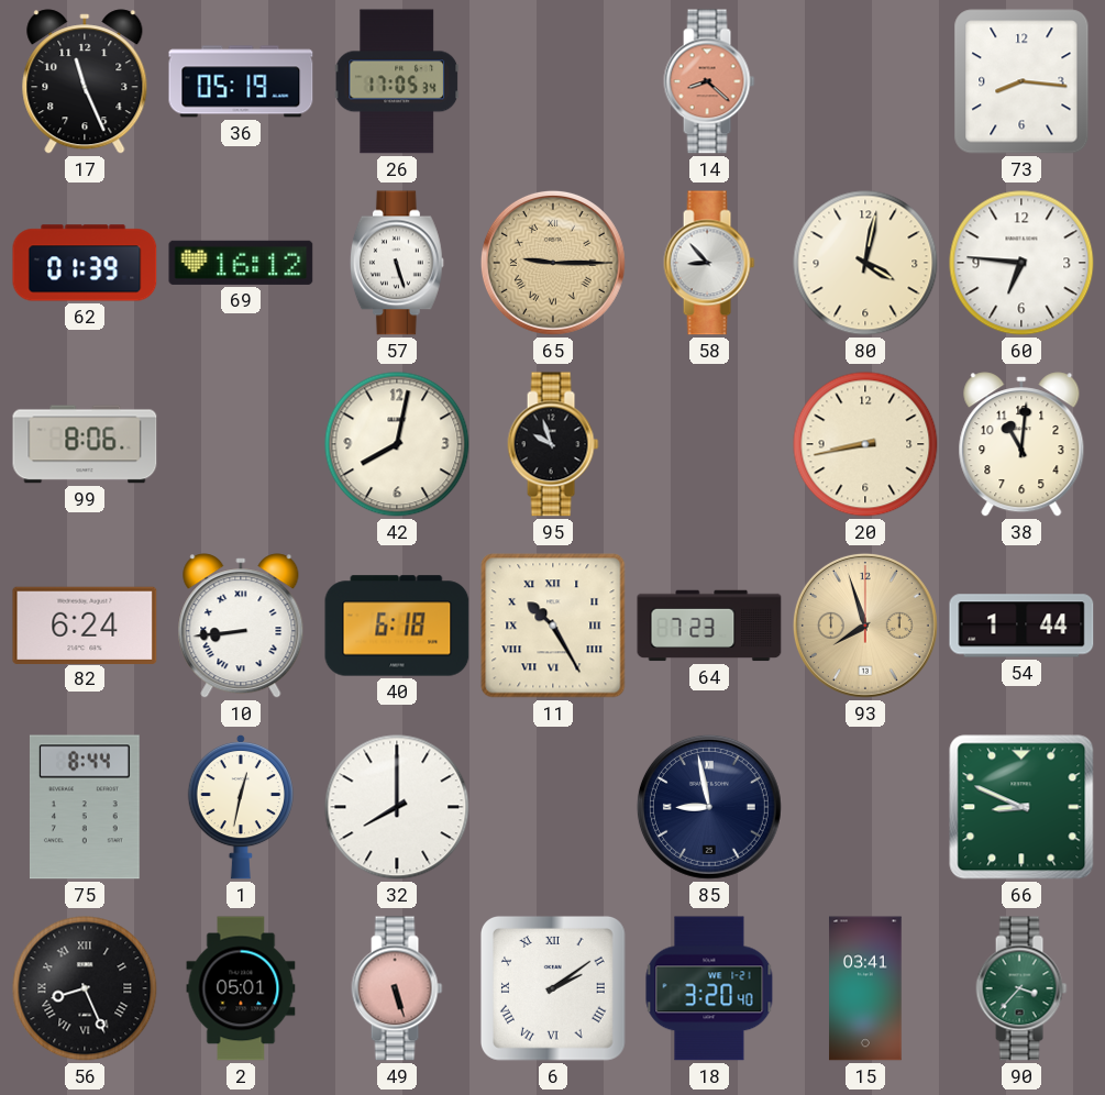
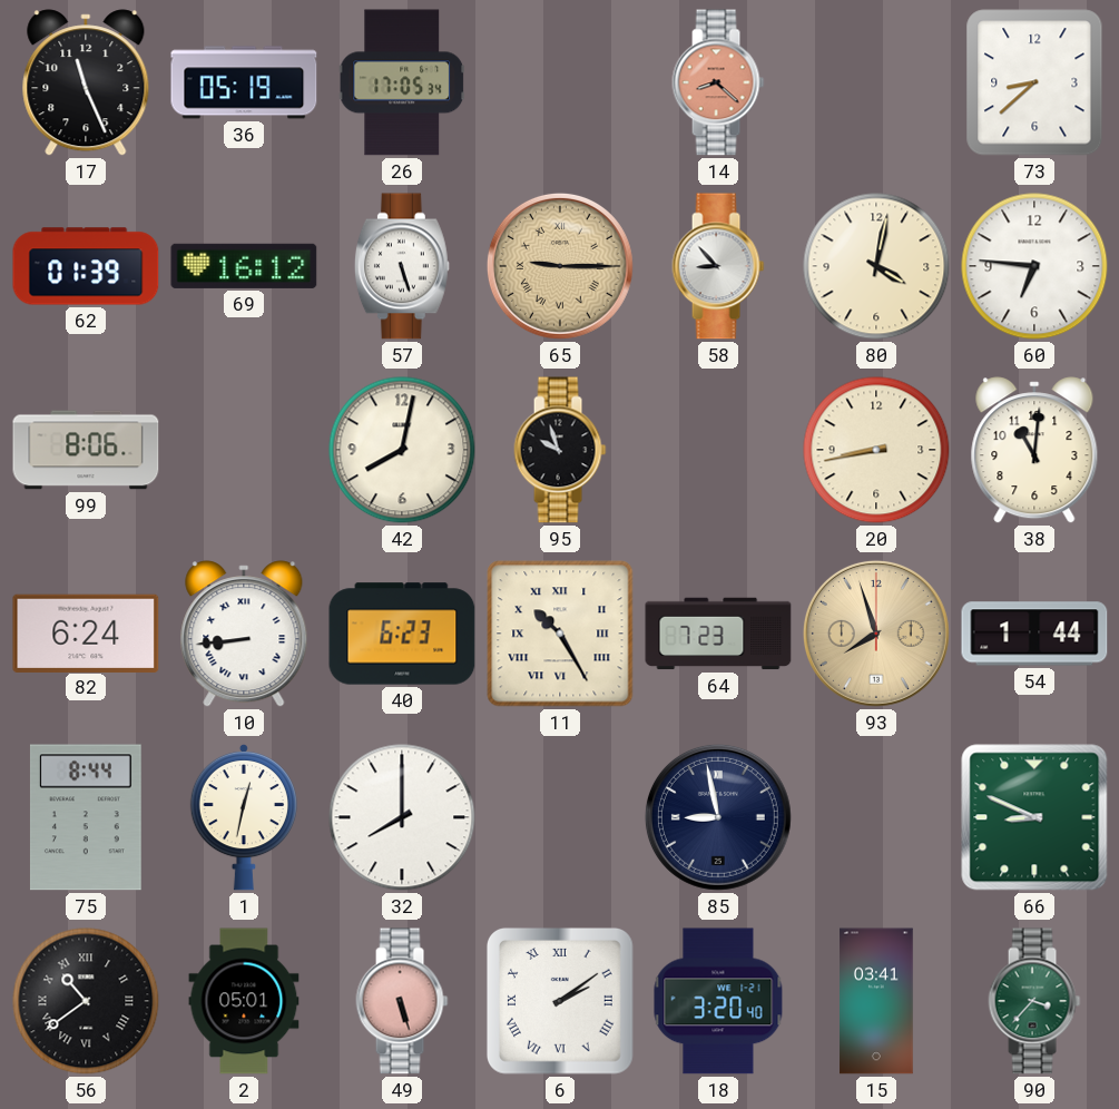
73: 8:16 -> 8:38
40: 6:18 -> 6:23
56: 8:26 -> 10:39
